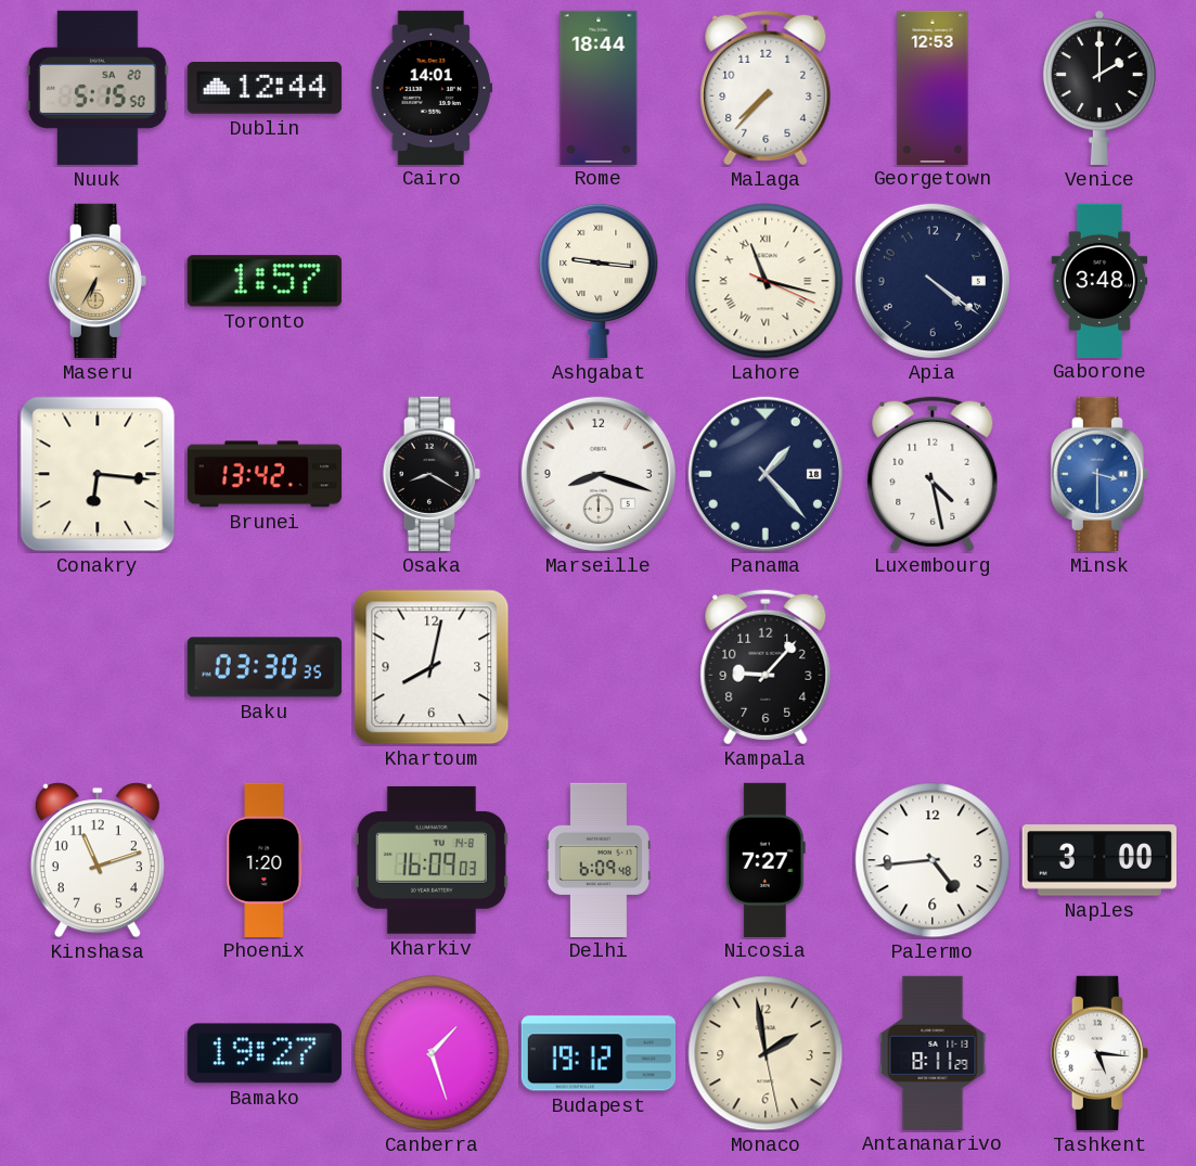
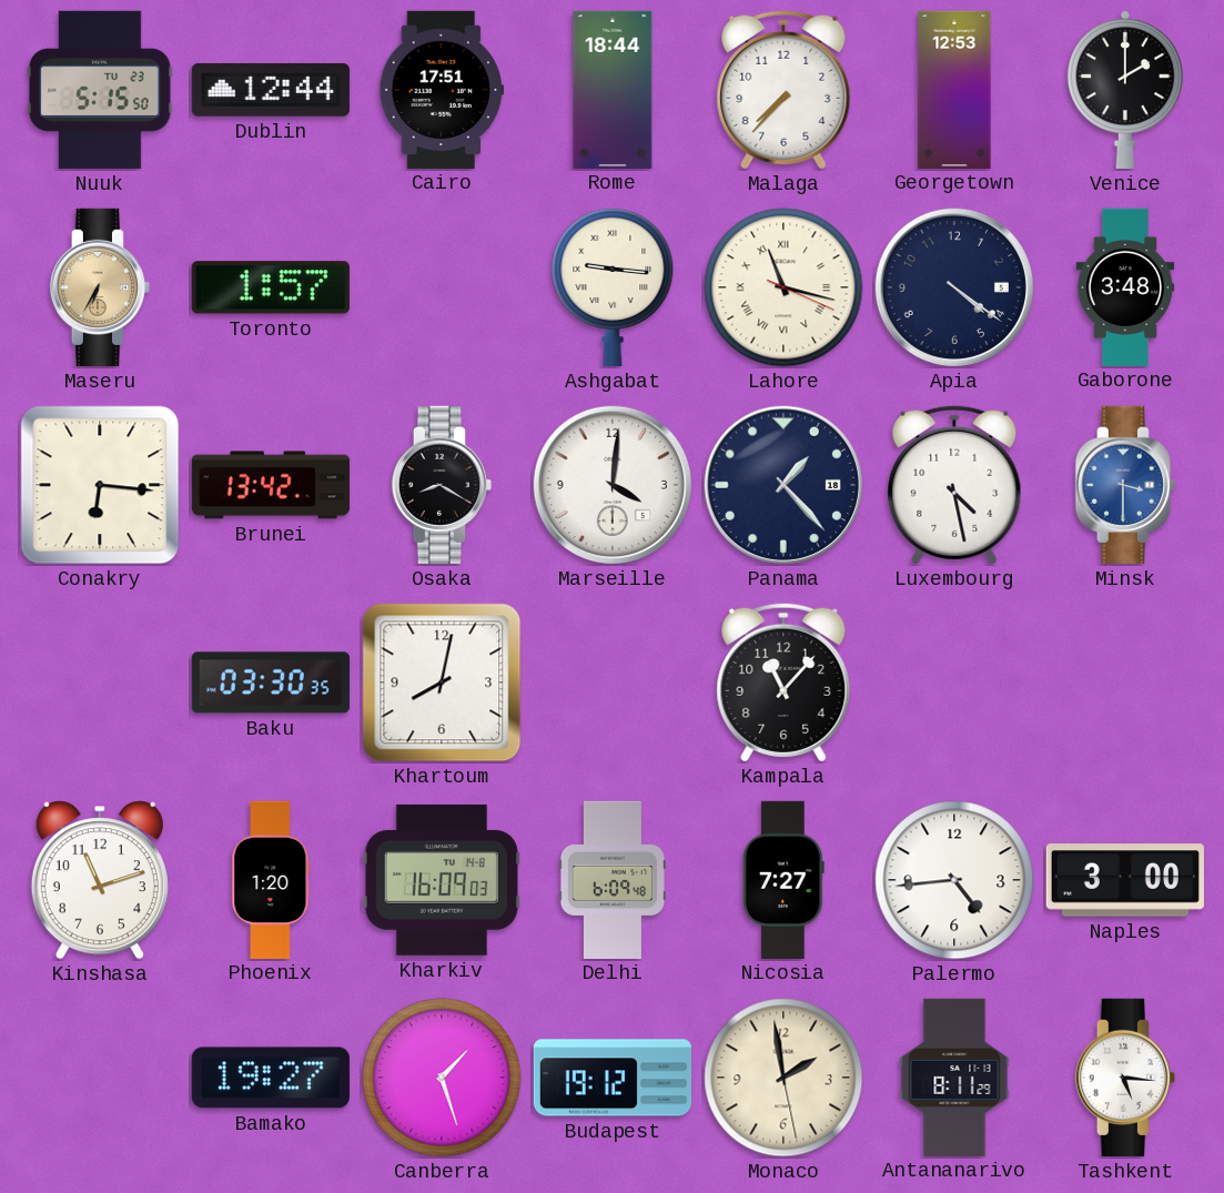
Nuuk date: SA 20 -> TU 23
Cairo: 14:01 -> 17:51
Marseille: 8:18 -> 4:01
Kampala: 9:07 -> 11:07
